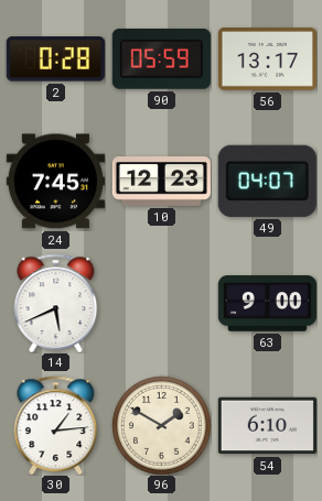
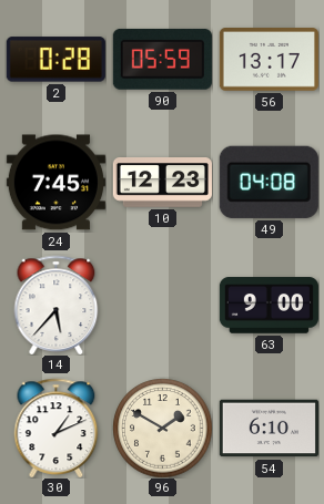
49: 04:07 -> 04:08
14: 5:41 -> 5:37
30: 1:14 -> 1:11
